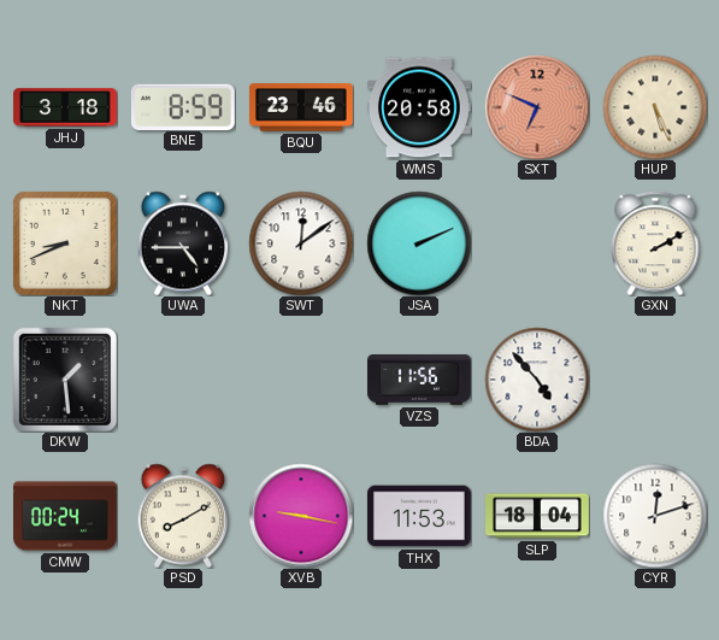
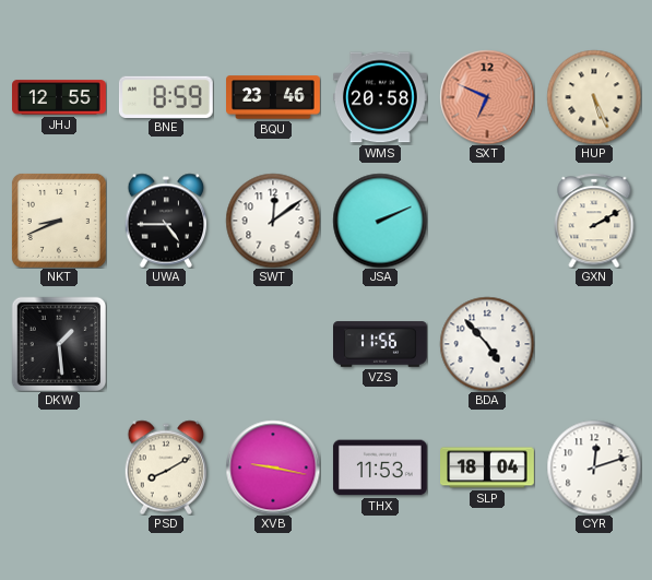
JHJ: 3:18 -> 12:55
CMW: 00:24 -> none
